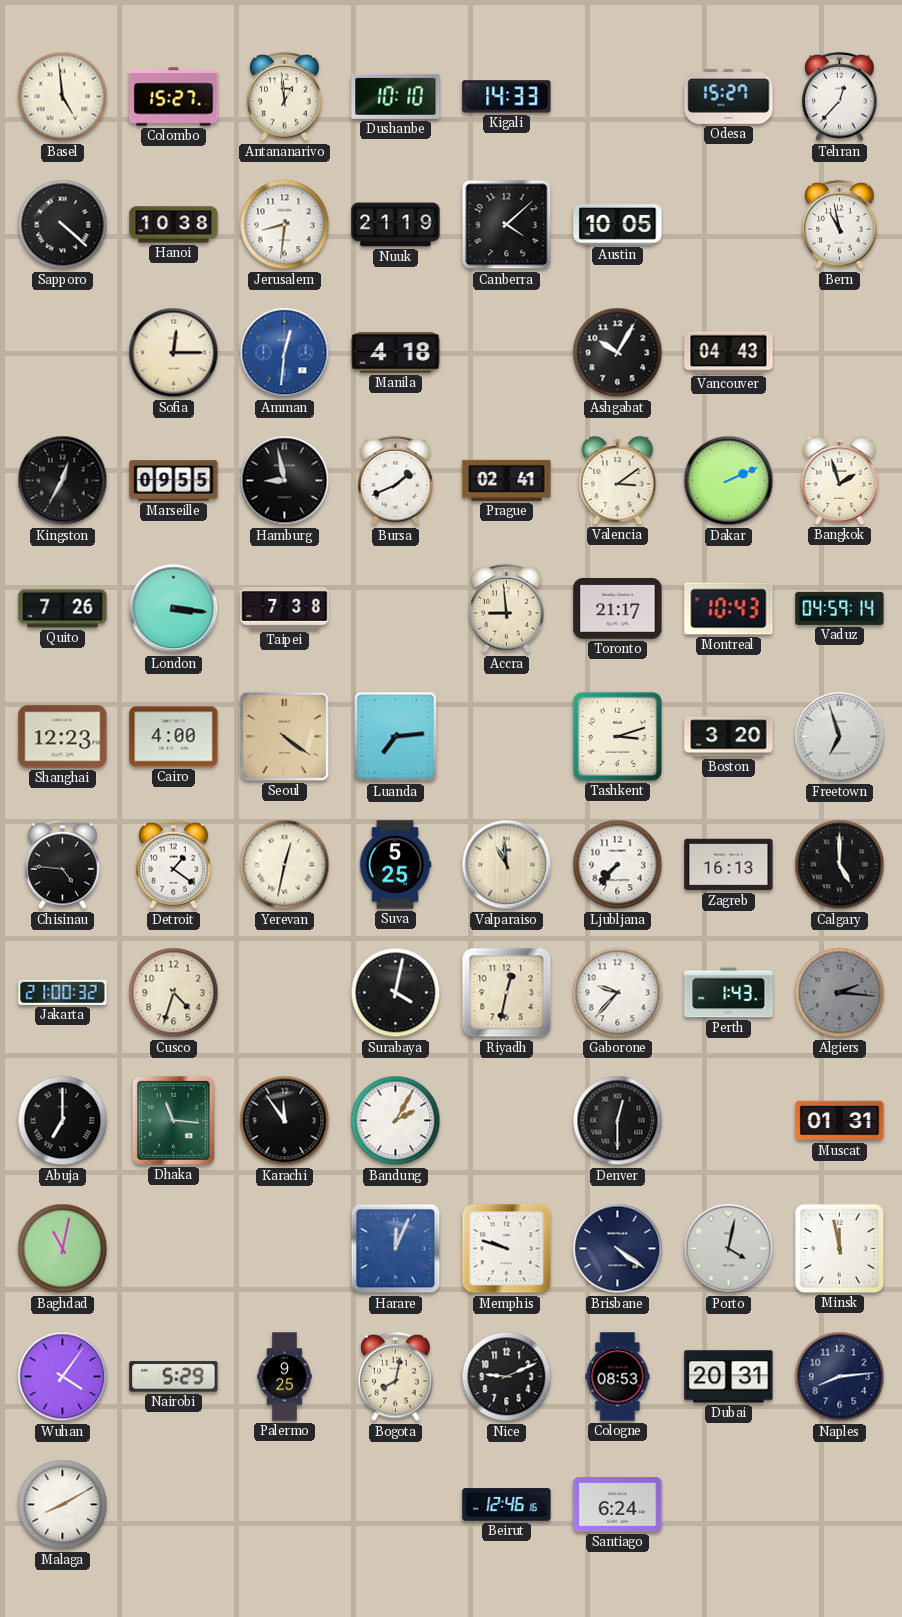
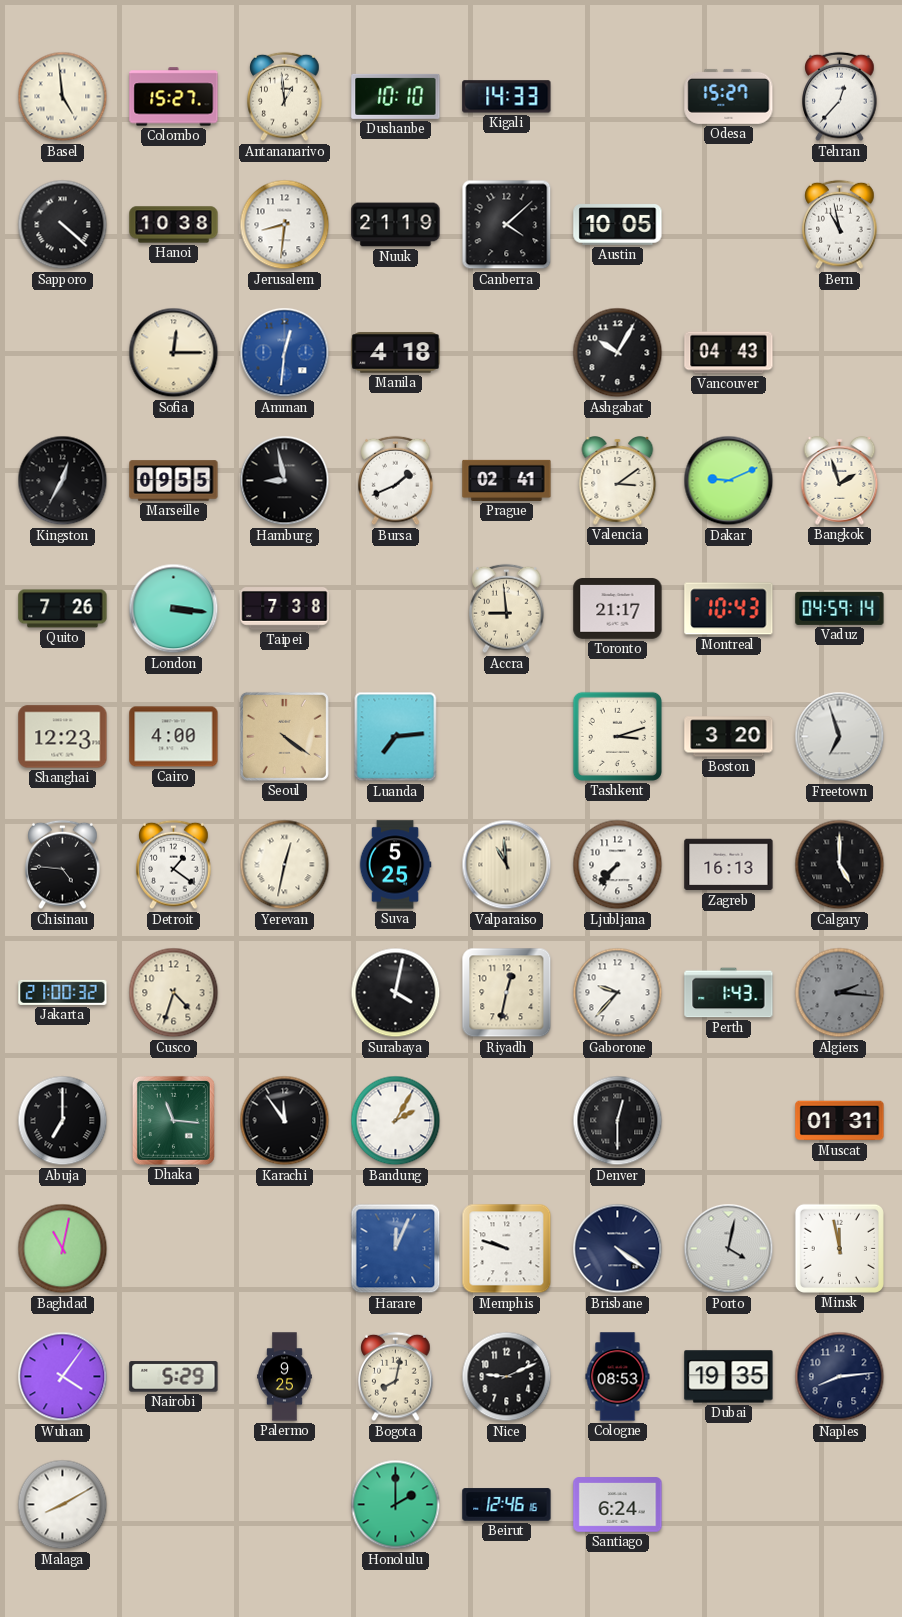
Dakar: 2:11 -> 9:11
Dubai: 20:31 -> 19:35
Honolulu: none -> 2:00
